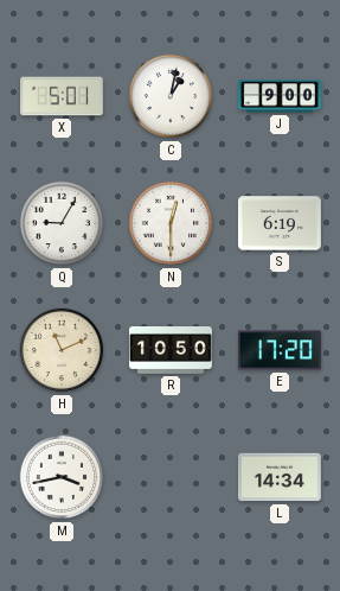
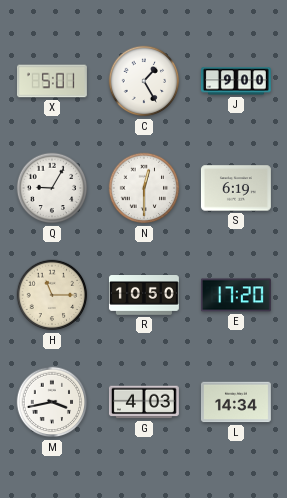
C: 1:02 -> 1:25
H: 11:11 -> 11:15
G: none -> 4:03
